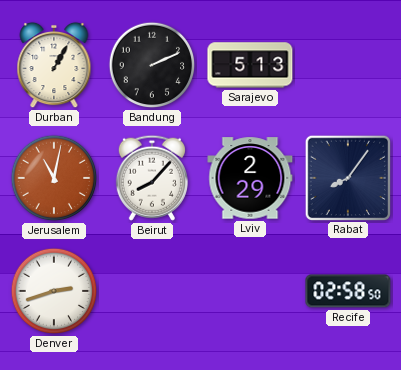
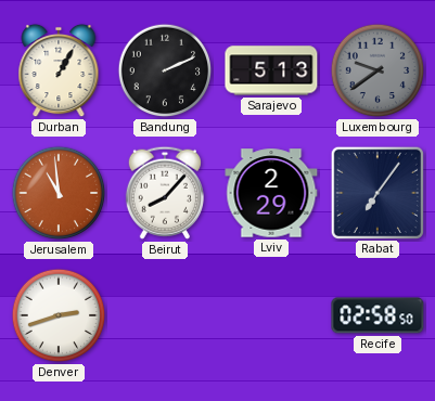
Luxembourg: none -> 9:39
Jerusalem: 11:02 -> 10:59
Rabat: 8:06 -> 7:06
